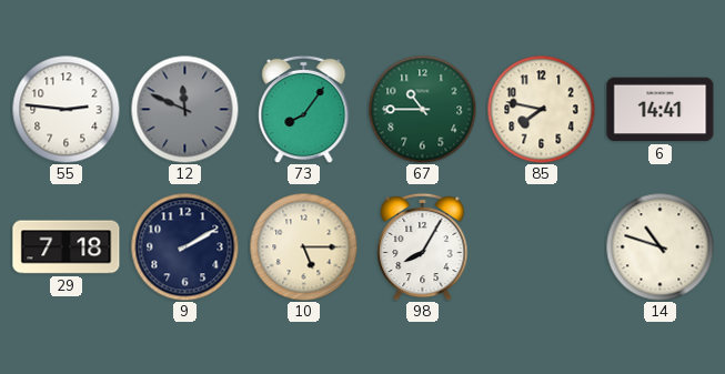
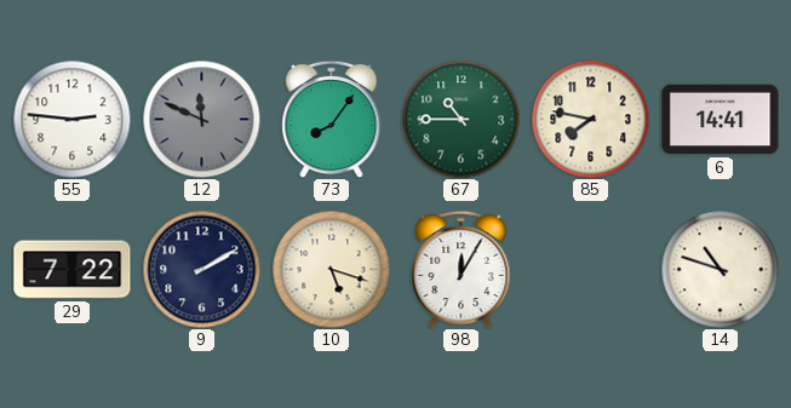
29: 7:18 -> 7:22
10: 5:15 -> 5:18
98: 8:05 -> 12:05
